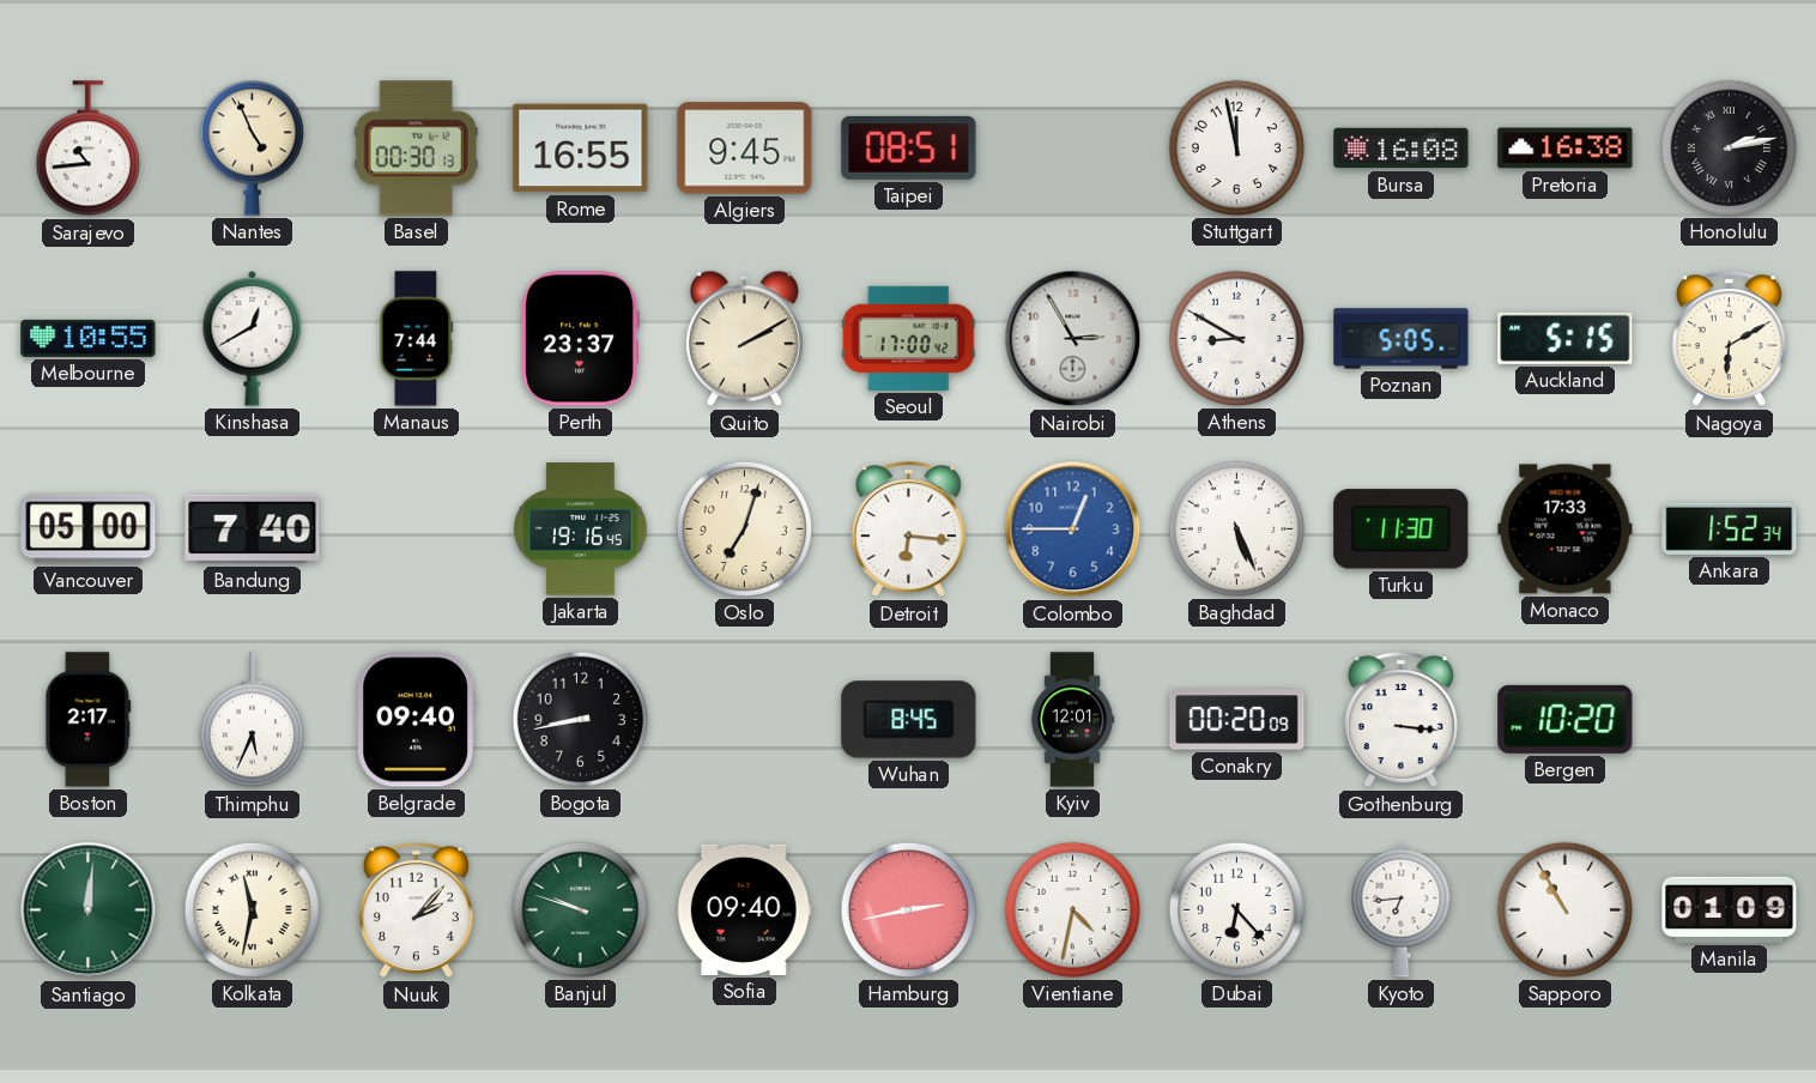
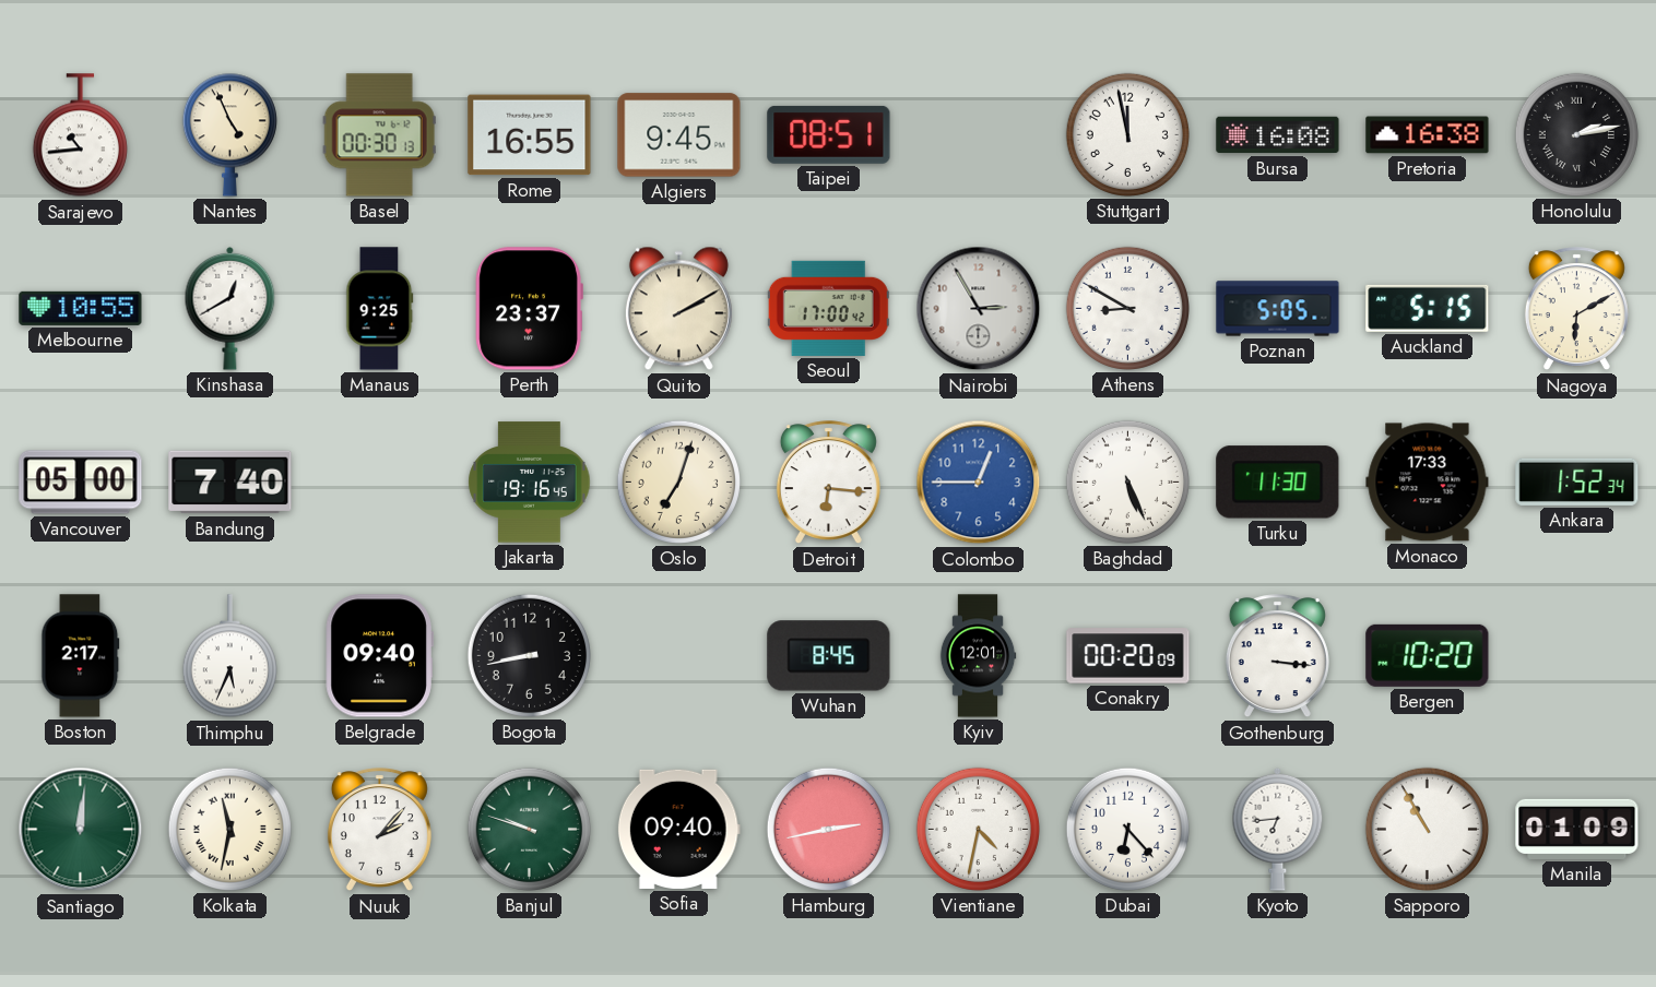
Manaus: 7:44 -> 9:25
